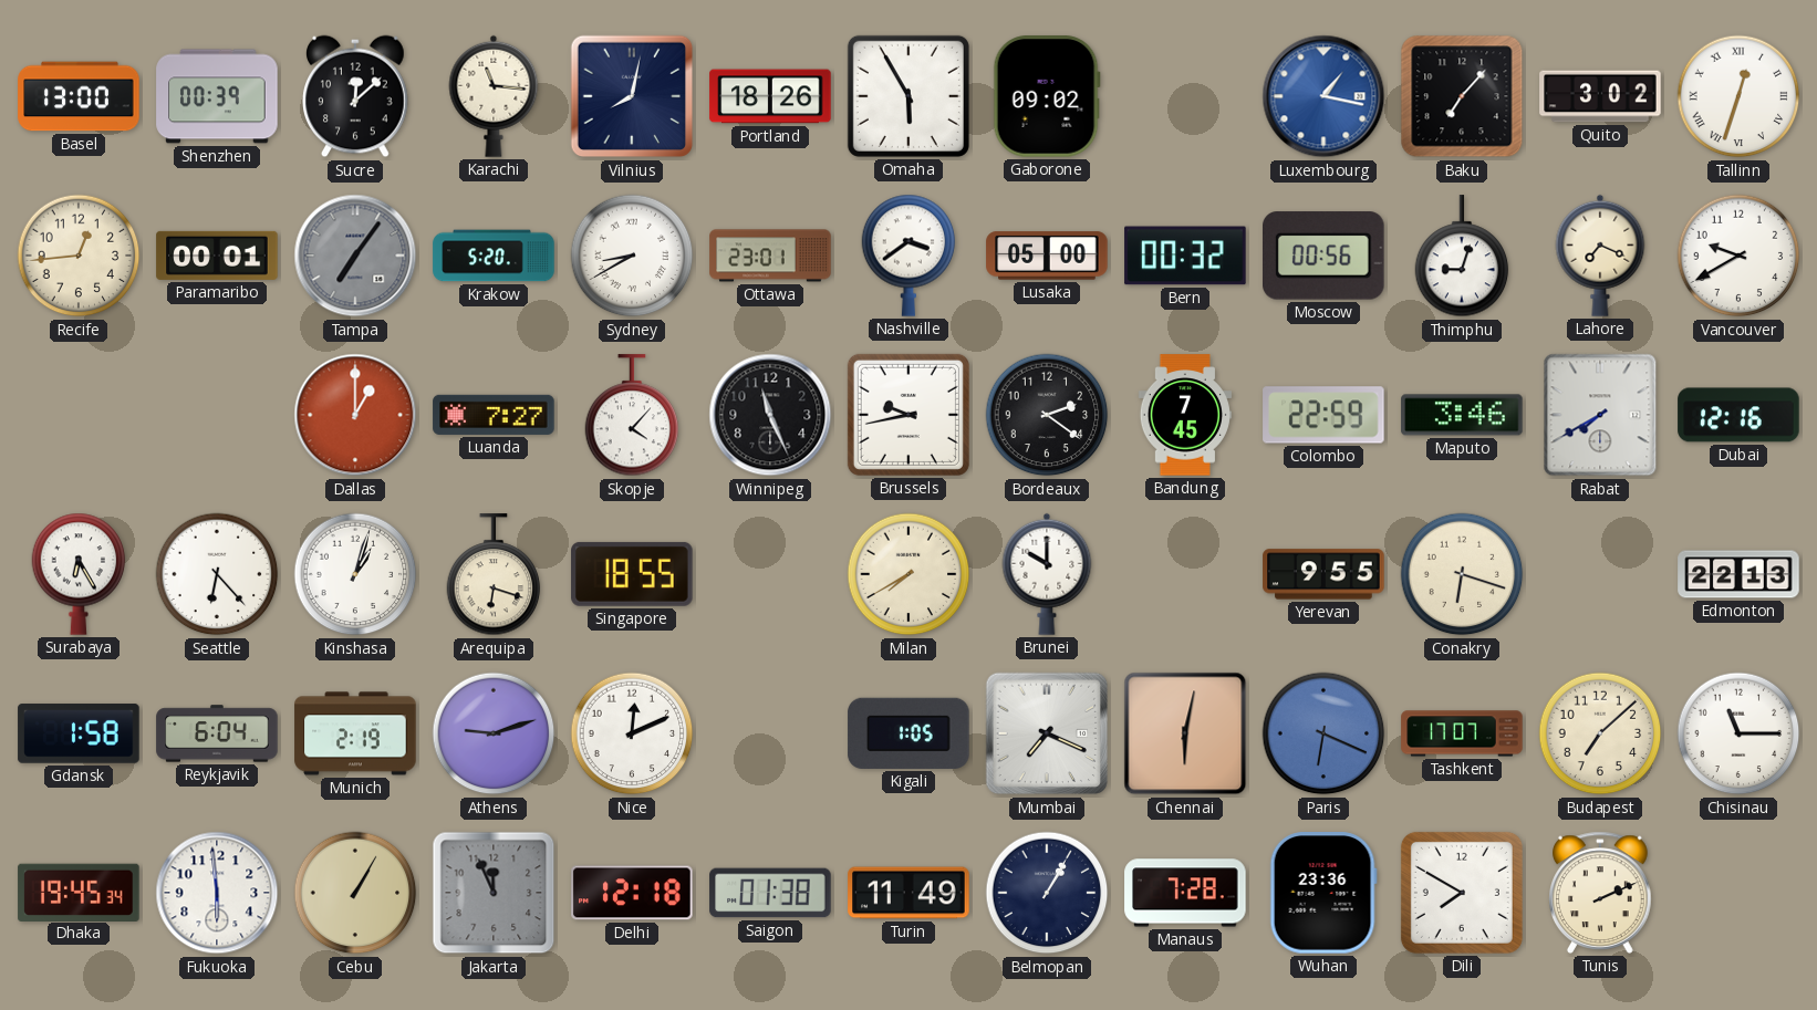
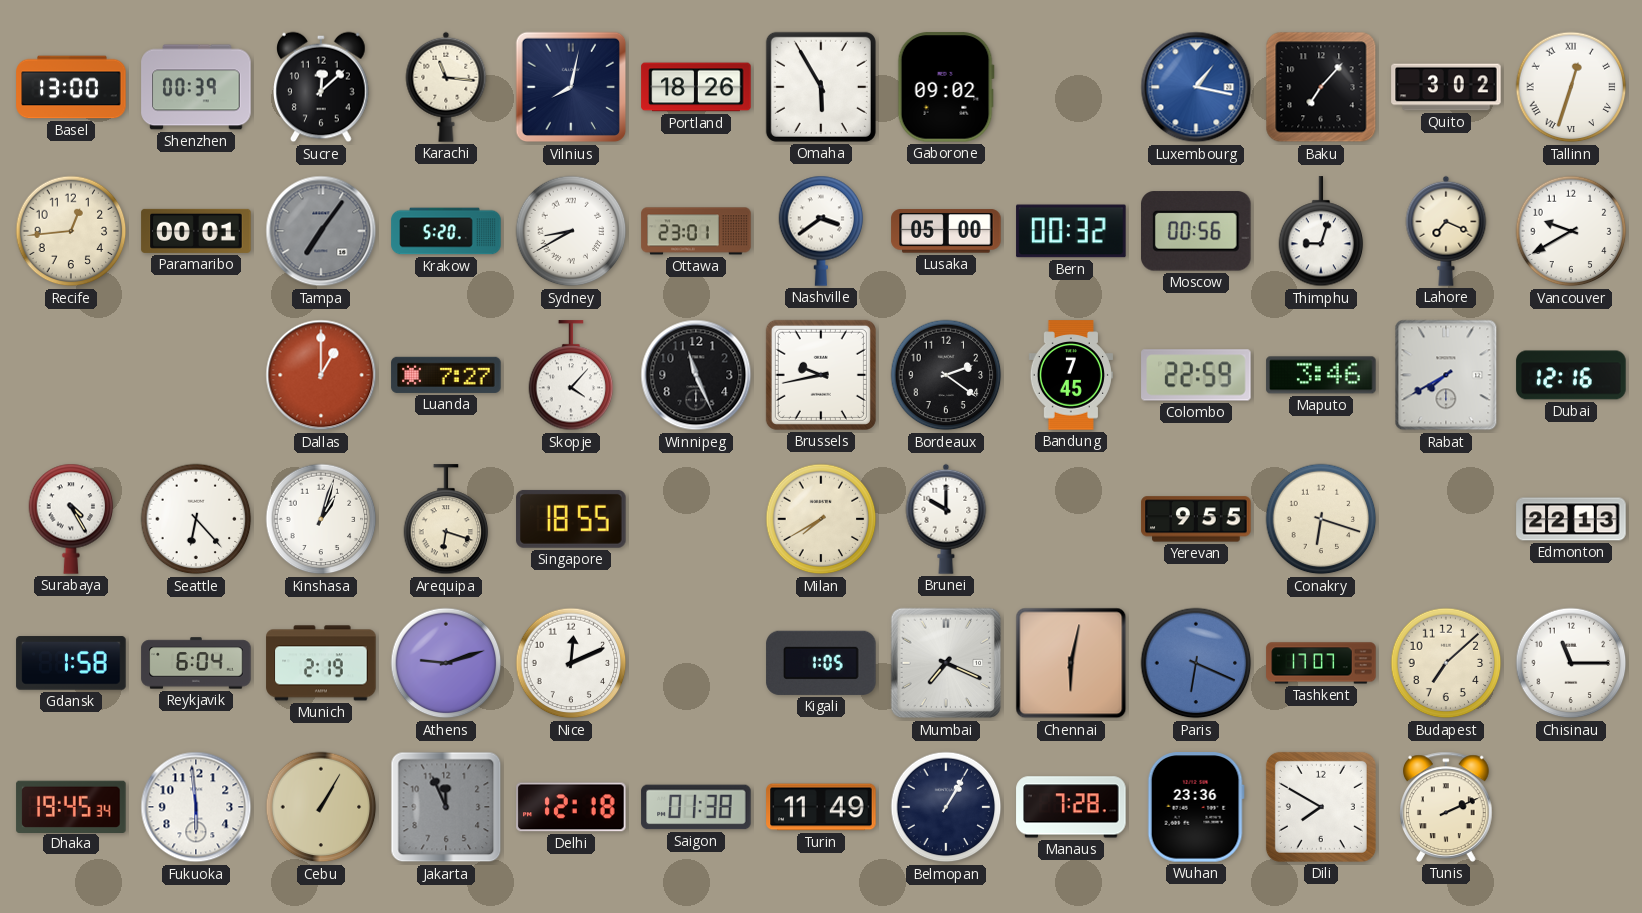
Surabaya: 6:25 -> 4:25
